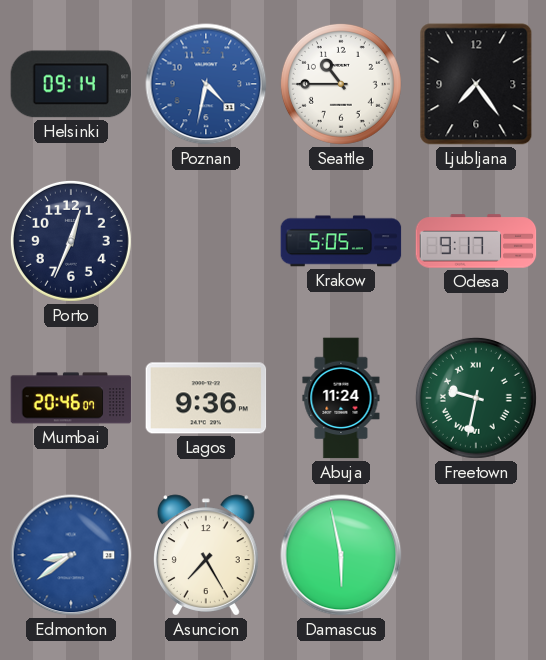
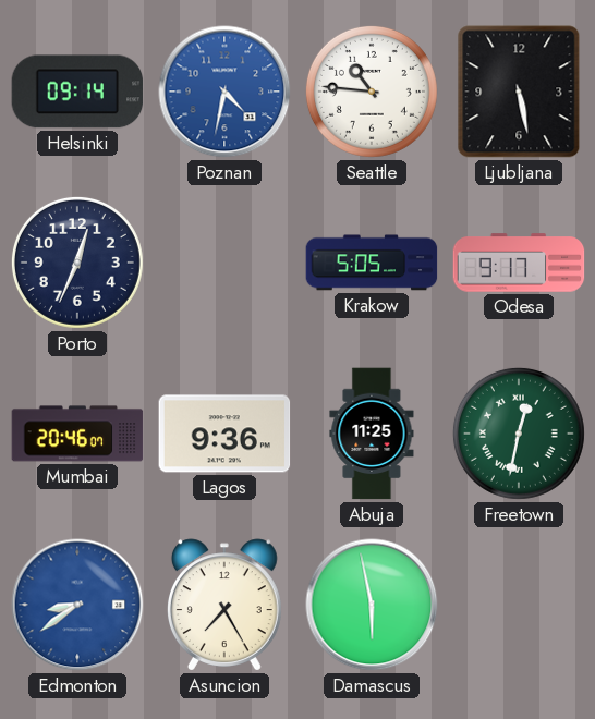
Seattle: 10:45 -> 10:46
Ljubljana: 7:24 -> 5:28
Abuja: 11:24 -> 11:25
Freetown: 9:32 -> 12:32
